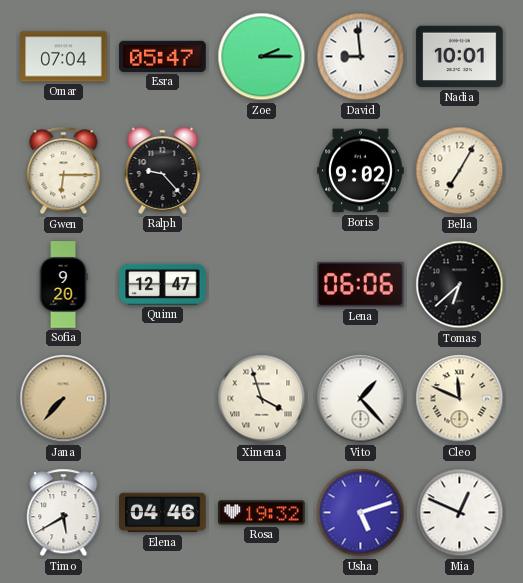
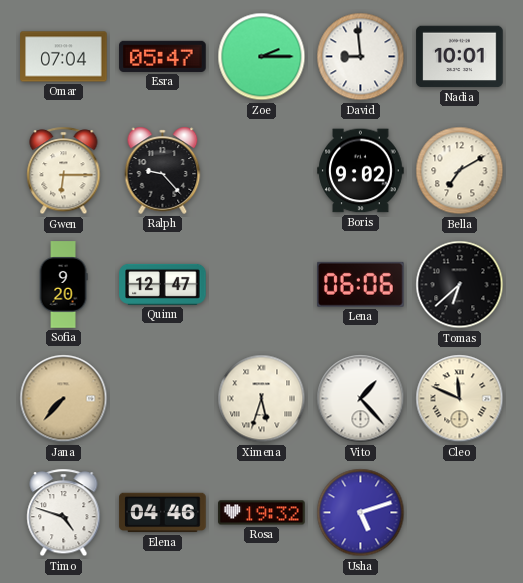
Bella: 7:05 -> 7:10
Ximena: 3:57 -> 5:33
Timo: 5:40 -> 4:48
Mia: 12:49 -> none
